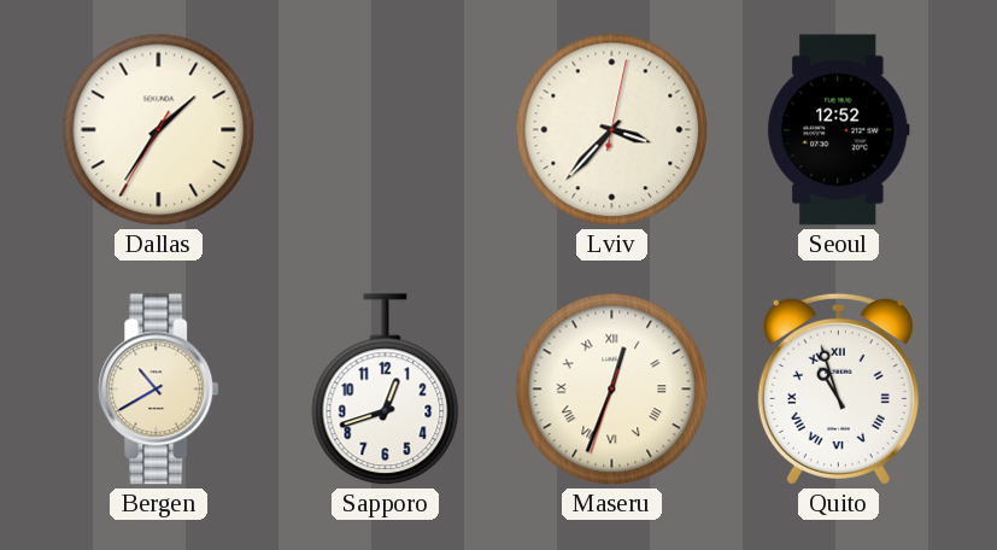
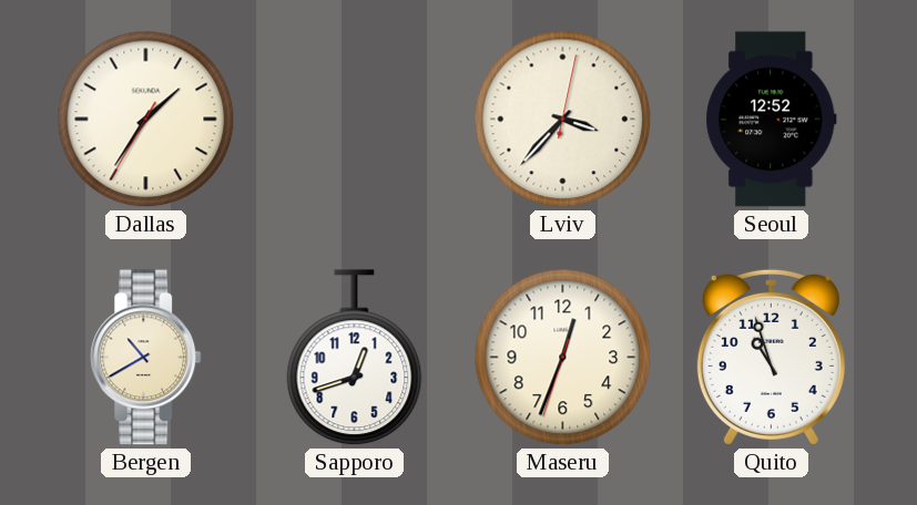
Maseru numerals: Roman -> Arabic
Quito numerals: Roman -> Arabic
